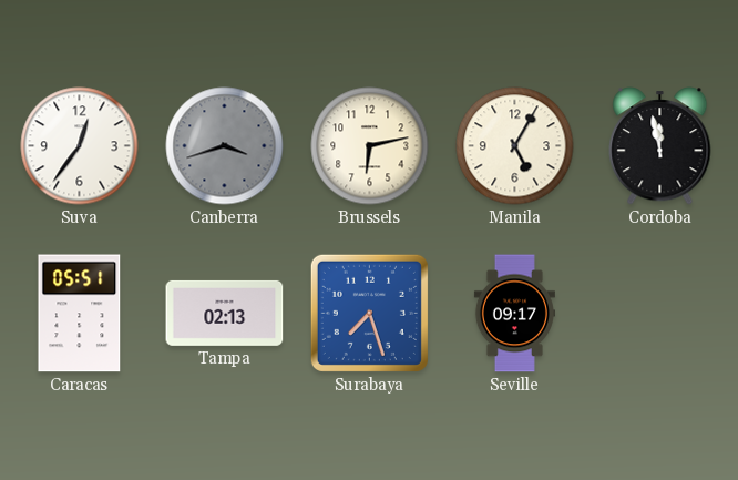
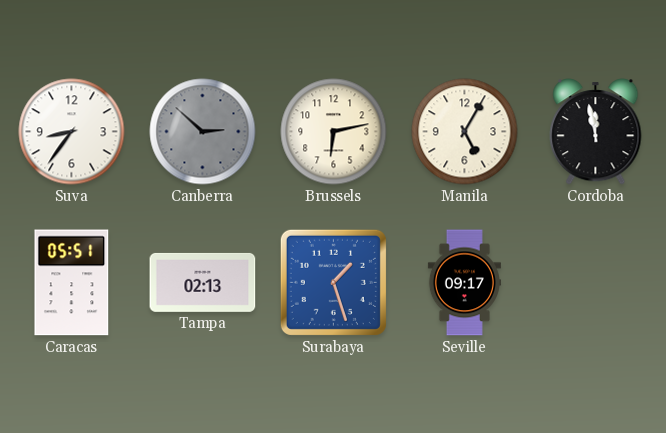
Suva: 12:36 -> 8:36
Canberra: 3:42 -> 2:52
Surabaya: 7:27 -> 1:27
